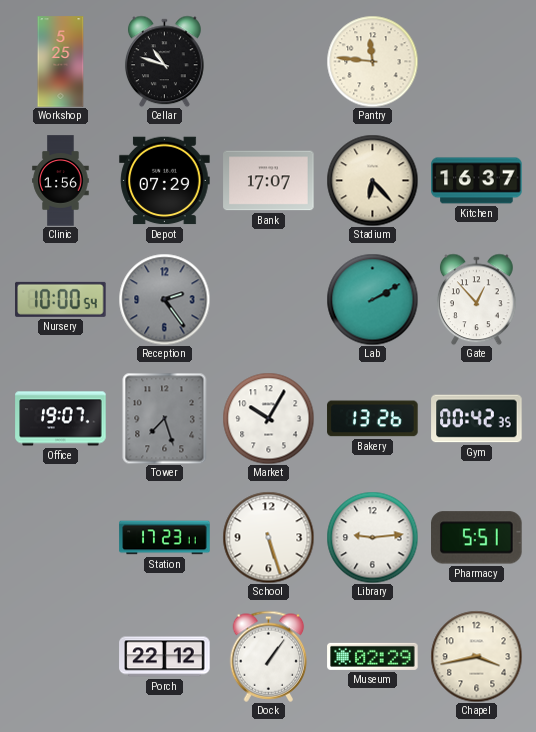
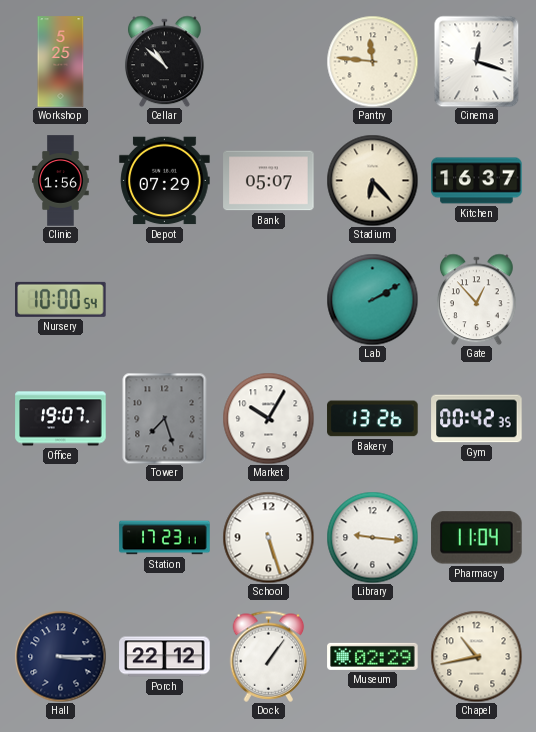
Cellar: 10:48 -> 10:52
Cinema: none -> 12:18
Bank: 17:07 -> 05:07
Reception: 2:24 -> none
Library: 9:14 -> 9:16
Pharmacy: 5:51 -> 11:04
Hall: none -> 3:15
Chapel: 3:43 -> 10:43
